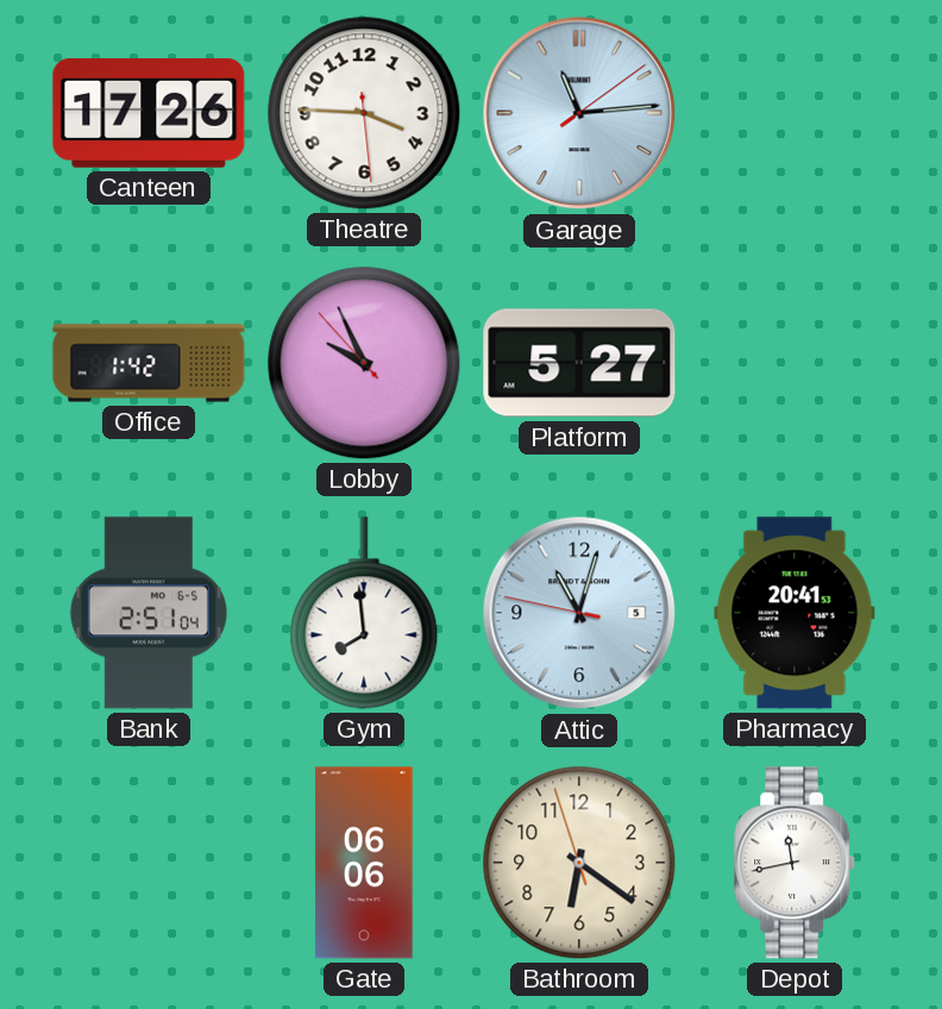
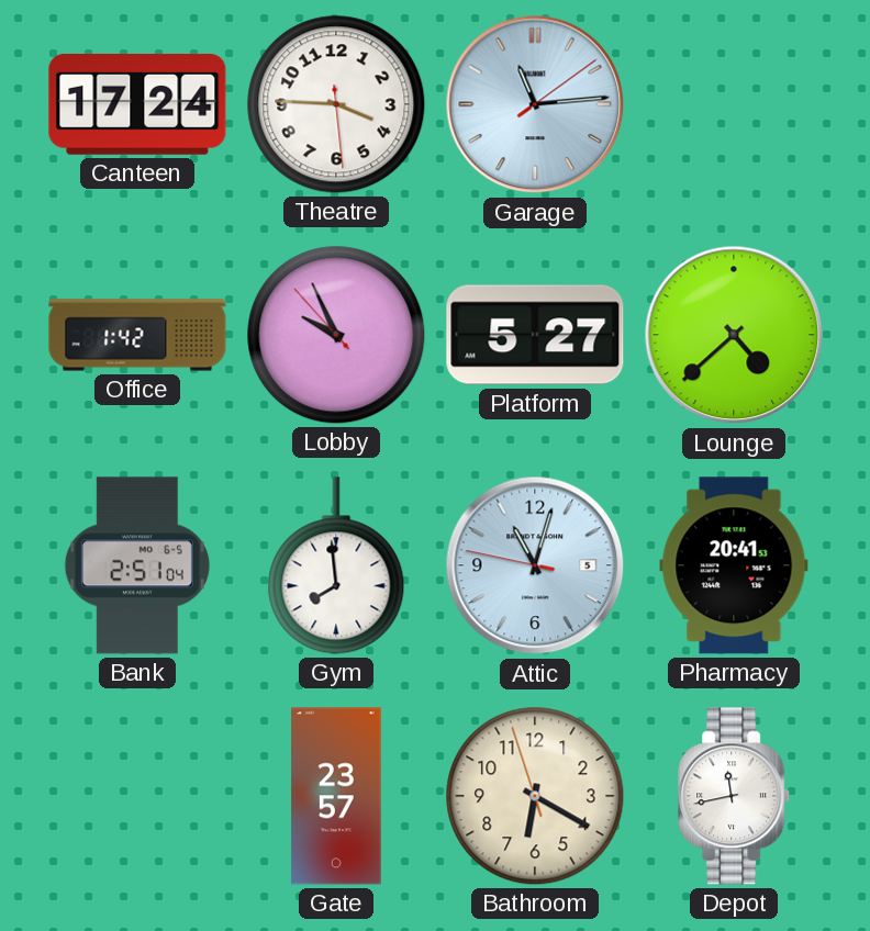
Canteen: 17:26 -> 17:24
Lounge: none -> 4:38
Gate: 06:06 -> 23:57
Bathroom: 6:20 -> 6:19
